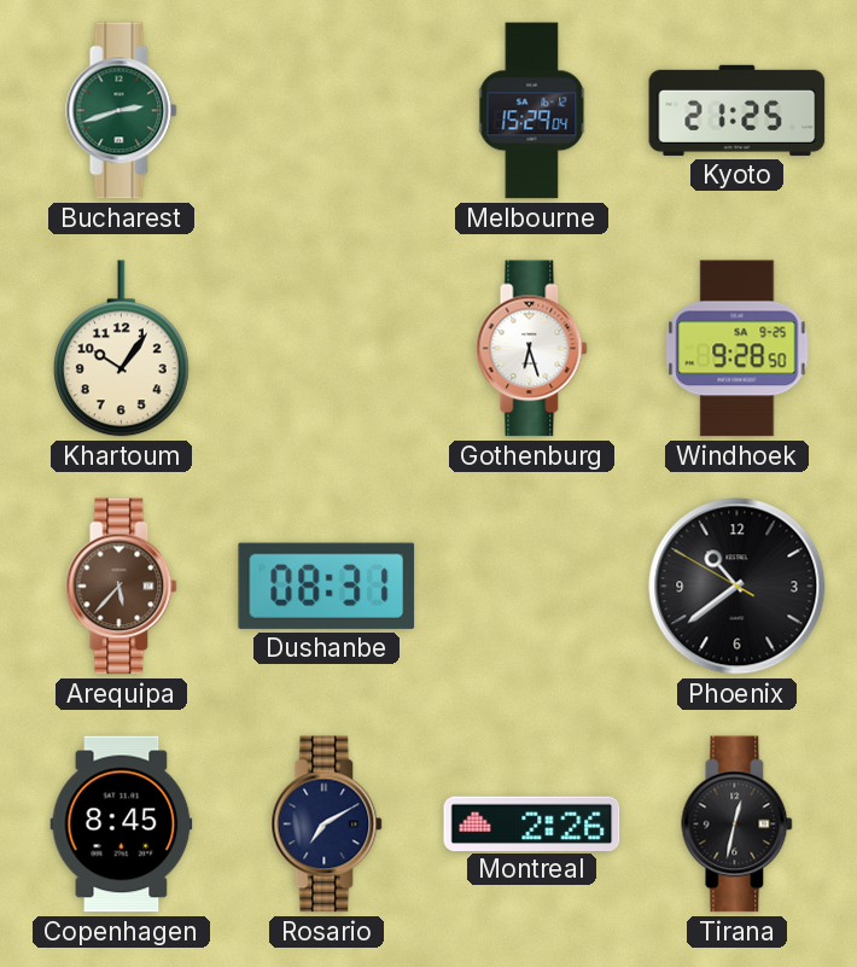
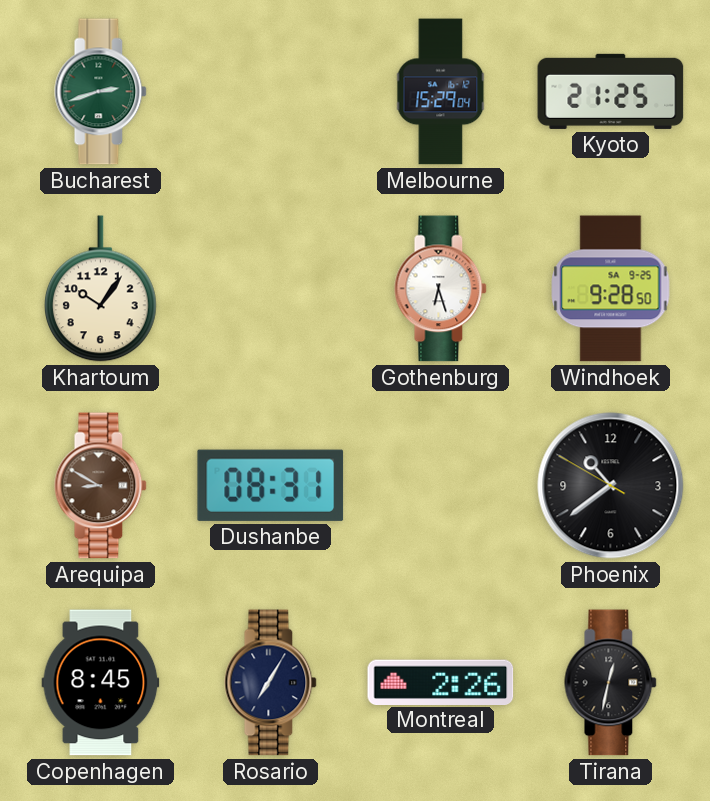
Arequipa: 5:37 -> 8:50
Rosario: 7:10 -> 7:05
